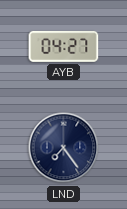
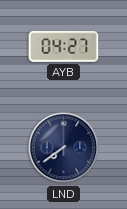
LND: 7:24 -> 7:39
